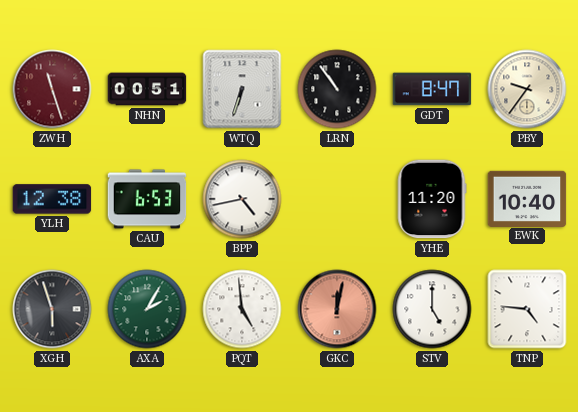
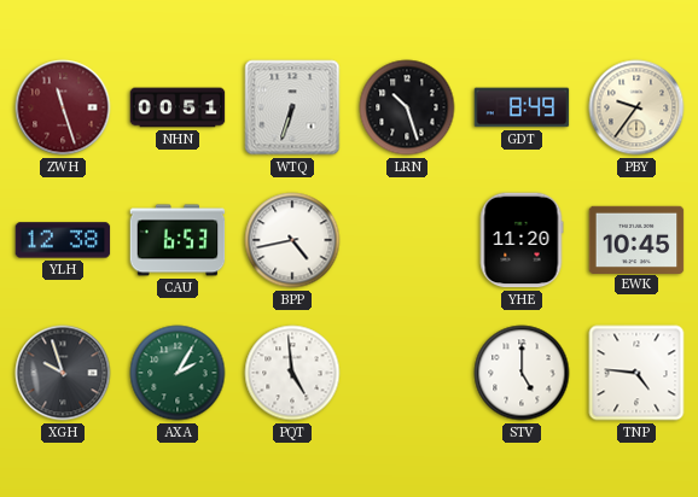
LRN: 10:54 -> 10:27
GDT: 8:47 -> 8:49
EWK: 10:40 -> 10:45
XGH: 5:57 -> 9:57
GKC: 12:02 -> none
